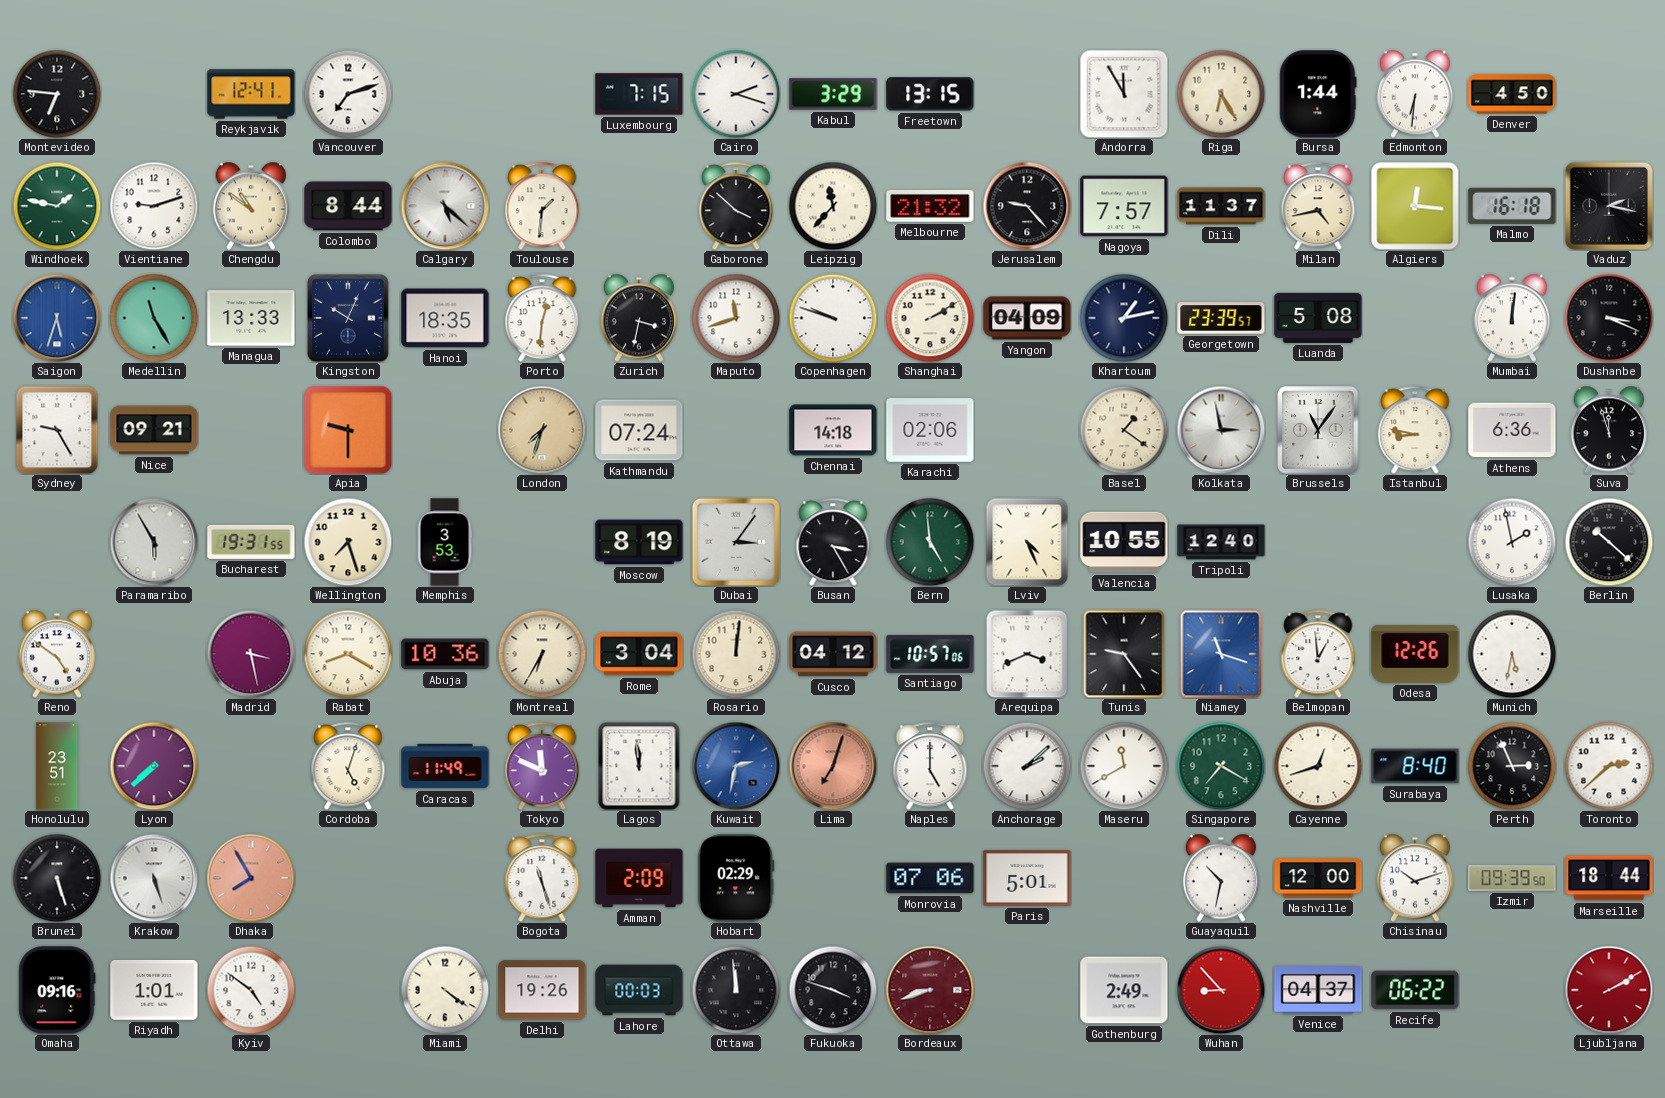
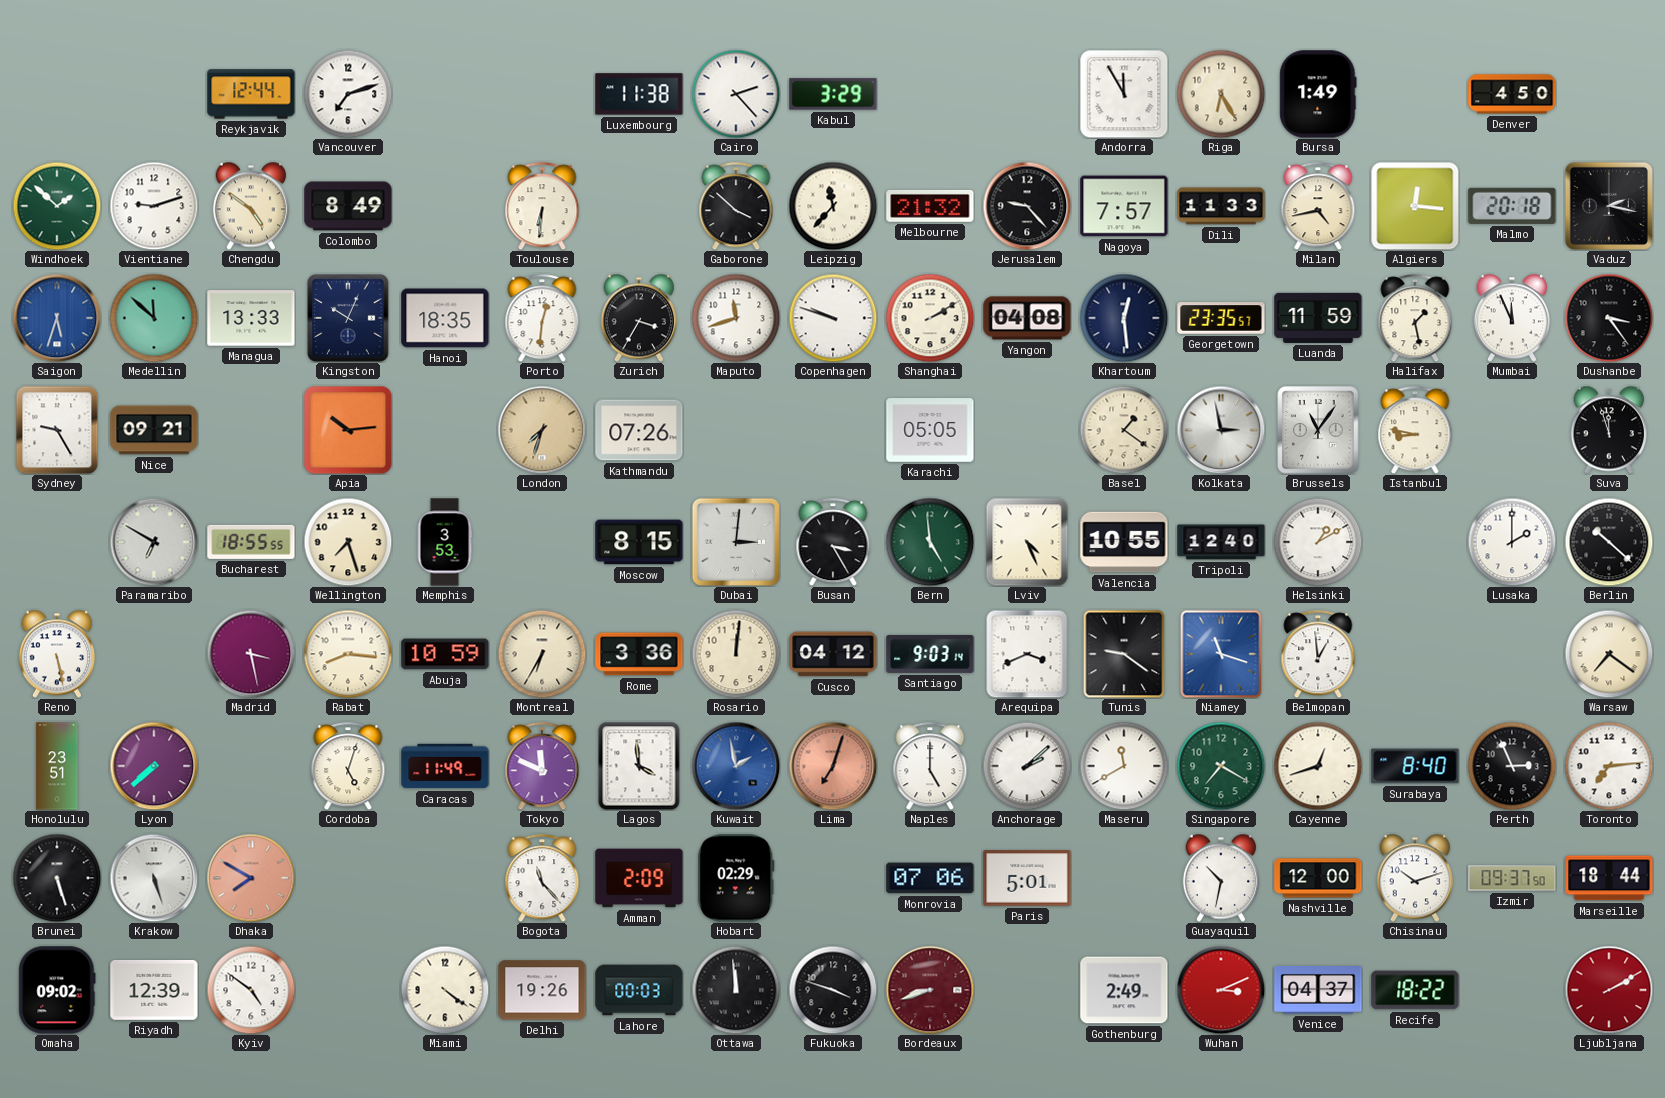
Montevideo: 6:46 -> none
Reykjavik: 12:41 -> 12:44
Luxembourg: 7:15 -> 11:38
Cairo: 2:18 -> 2:23
Freetown: 13:15 -> none
Bursa: 1:44 -> 1:49
Edmonton: 6:31 -> none
Windhoek: 1:47 -> 1:52
Chengdu: 10:51 -> 4:51
Colombo: 8:44 -> 8:49
Calgary: 5:22 -> none
Toulouse: 1:31 -> 6:31
Dili: 11:37 -> 11:33
Malmo: 16:18 -> 20:18
Medellin: 11:25 -> 11:52
Zurich: 3:32 -> 3:35
Yangon: 04:09 -> 04:08
Khartoum: 1:13 -> 12:29
Georgetown: 23:39 -> 23:35
Luanda: 5:08 -> 11:59
Halifax: none -> 1:28
Mumbai: 12:01 -> 11:56
Dushanbe: 3:19 -> 3:24
Apia: 9:30 -> 10:14
Kathmandu: 07:24 -> 07:26
Chennai: 14:18 -> none
Karachi: 02:06 -> 05:05
Athens: 6:36 -> none
Paramaribo: 5:55 -> 6:50
Bucharest: 19:31 -> 18:55
Moscow: 8:19 -> 8:15
Dubai: 3:06 -> 3:01
Helsinki: none -> 1:10
Lusaka: 1:58 -> 2:00
Reno: 4:51 -> 5:28
Rabat: 8:20 -> 8:16
Abuja: 10:36 -> 10:59
Rome: 3:04 -> 3:36
Santiago: 10:57 -> 9:03
Tunis: 9:24 -> 9:21
Odesa: 12:26 -> none
Munich: 5:32 -> none
Warsaw: none -> 7:21
Lagos: 11:59 -> 3:59
Kuwait: 2:32 -> 1:58
Toronto: 2:38 -> 7:14
Dhaka: 7:55 -> 7:50
Bogota: 11:27 -> 11:23
Izmir: 09:39 -> 09:37
Omaha: 09:16 -> 09:02
Riyadh: 1:01 -> 12:39
Wuhan: 8:53 -> 3:11
Recife: 06:22 -> 18:22
